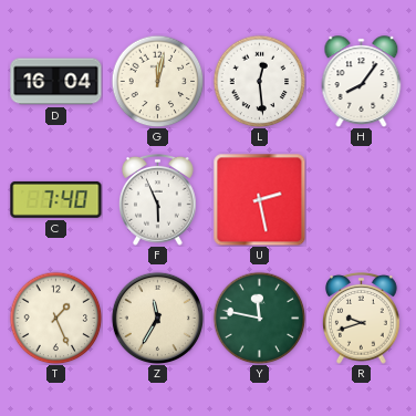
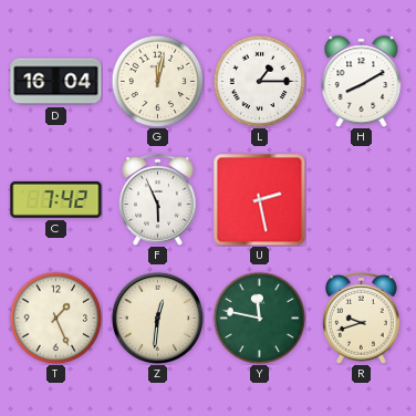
L: 12:29 -> 1:15
H: 8:06 -> 8:10
C: 7:40 -> 7:42
Z: 11:35 -> 12:31
